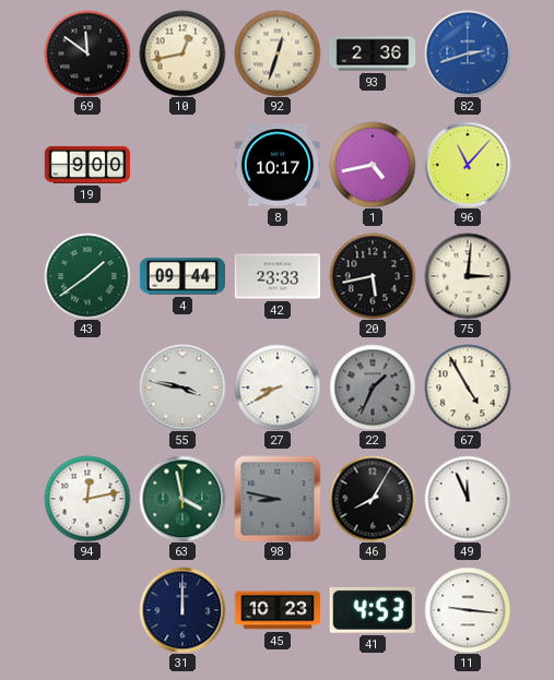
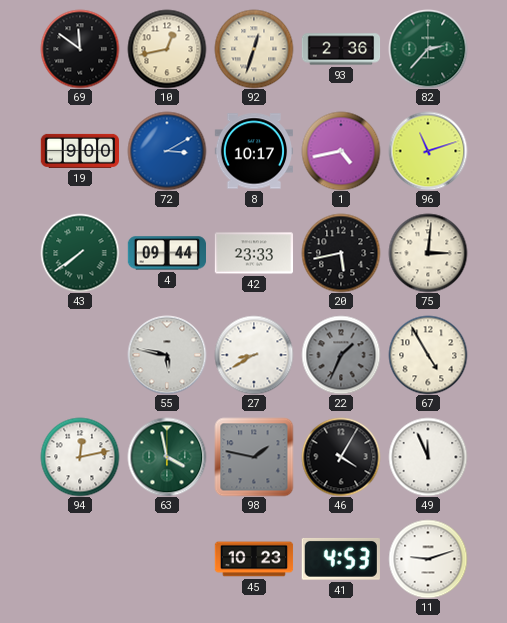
82: 2:42 -> 2:37
82 dial: blue -> green
72: none -> 3:10
96: 11:07 -> 11:12
43: 1:39 -> 7:39
55: 3:47 -> 5:47
98: 8:47 -> 1:47
46: 8:05 -> 4:05
31: 12:00 -> none
11: 9:16 -> 9:12
